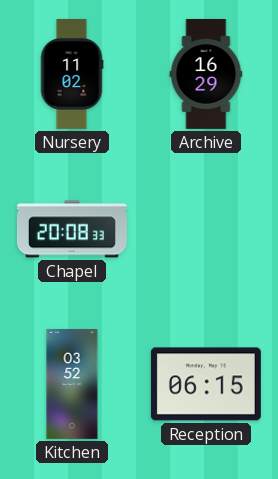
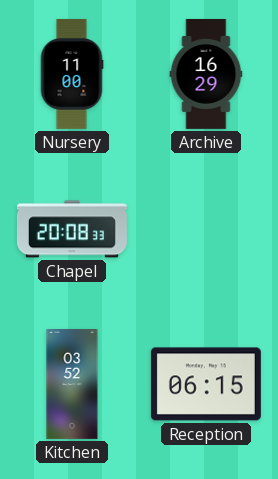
Nursery: 11:02 -> 11:00
